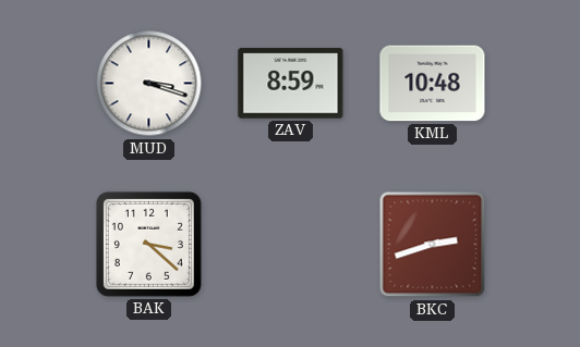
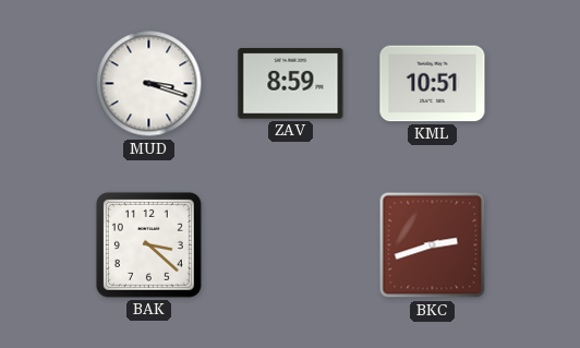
KML: 10:48 -> 10:51
